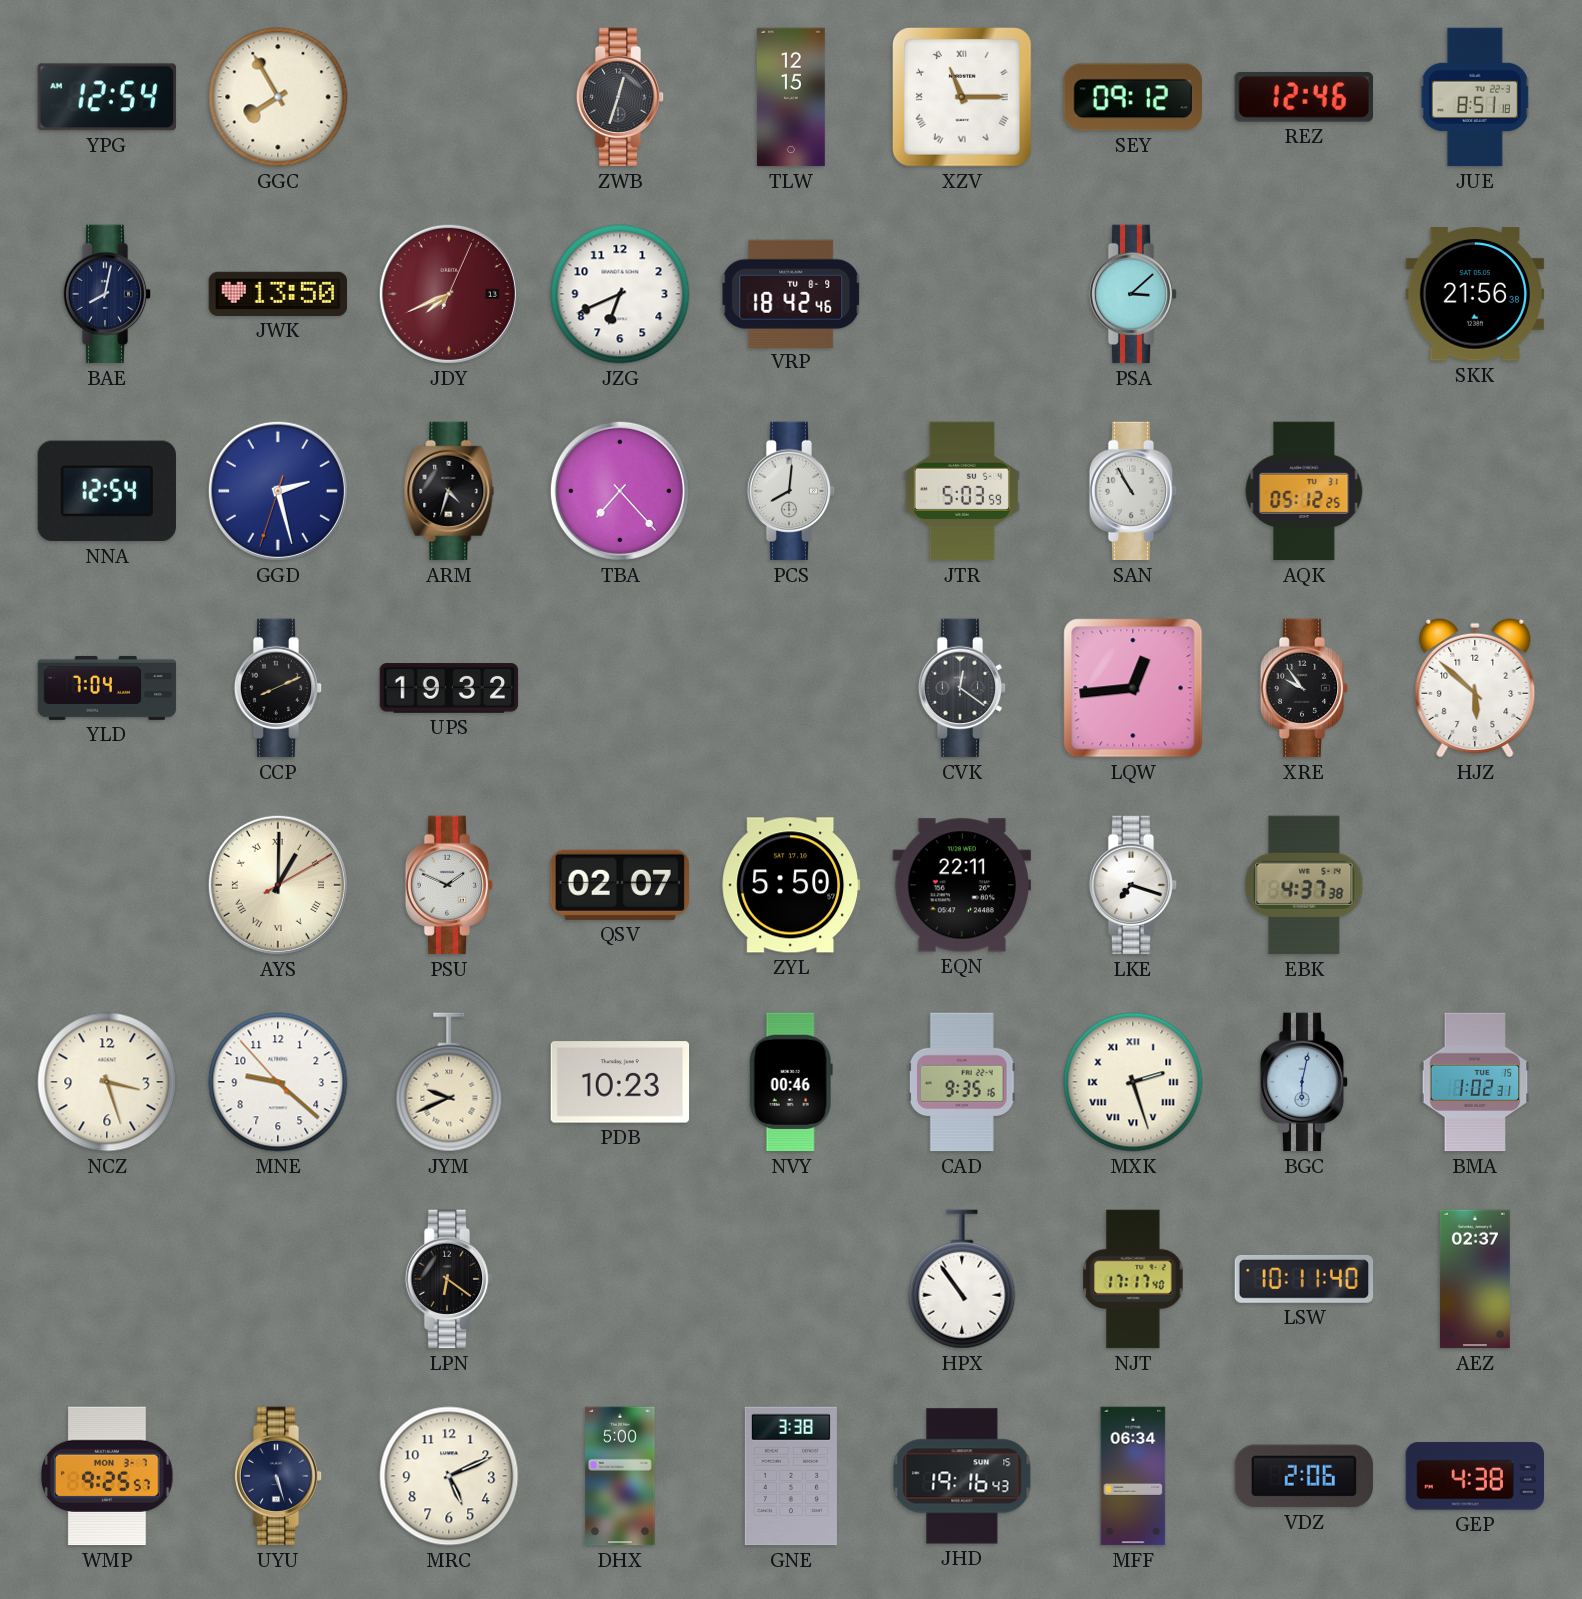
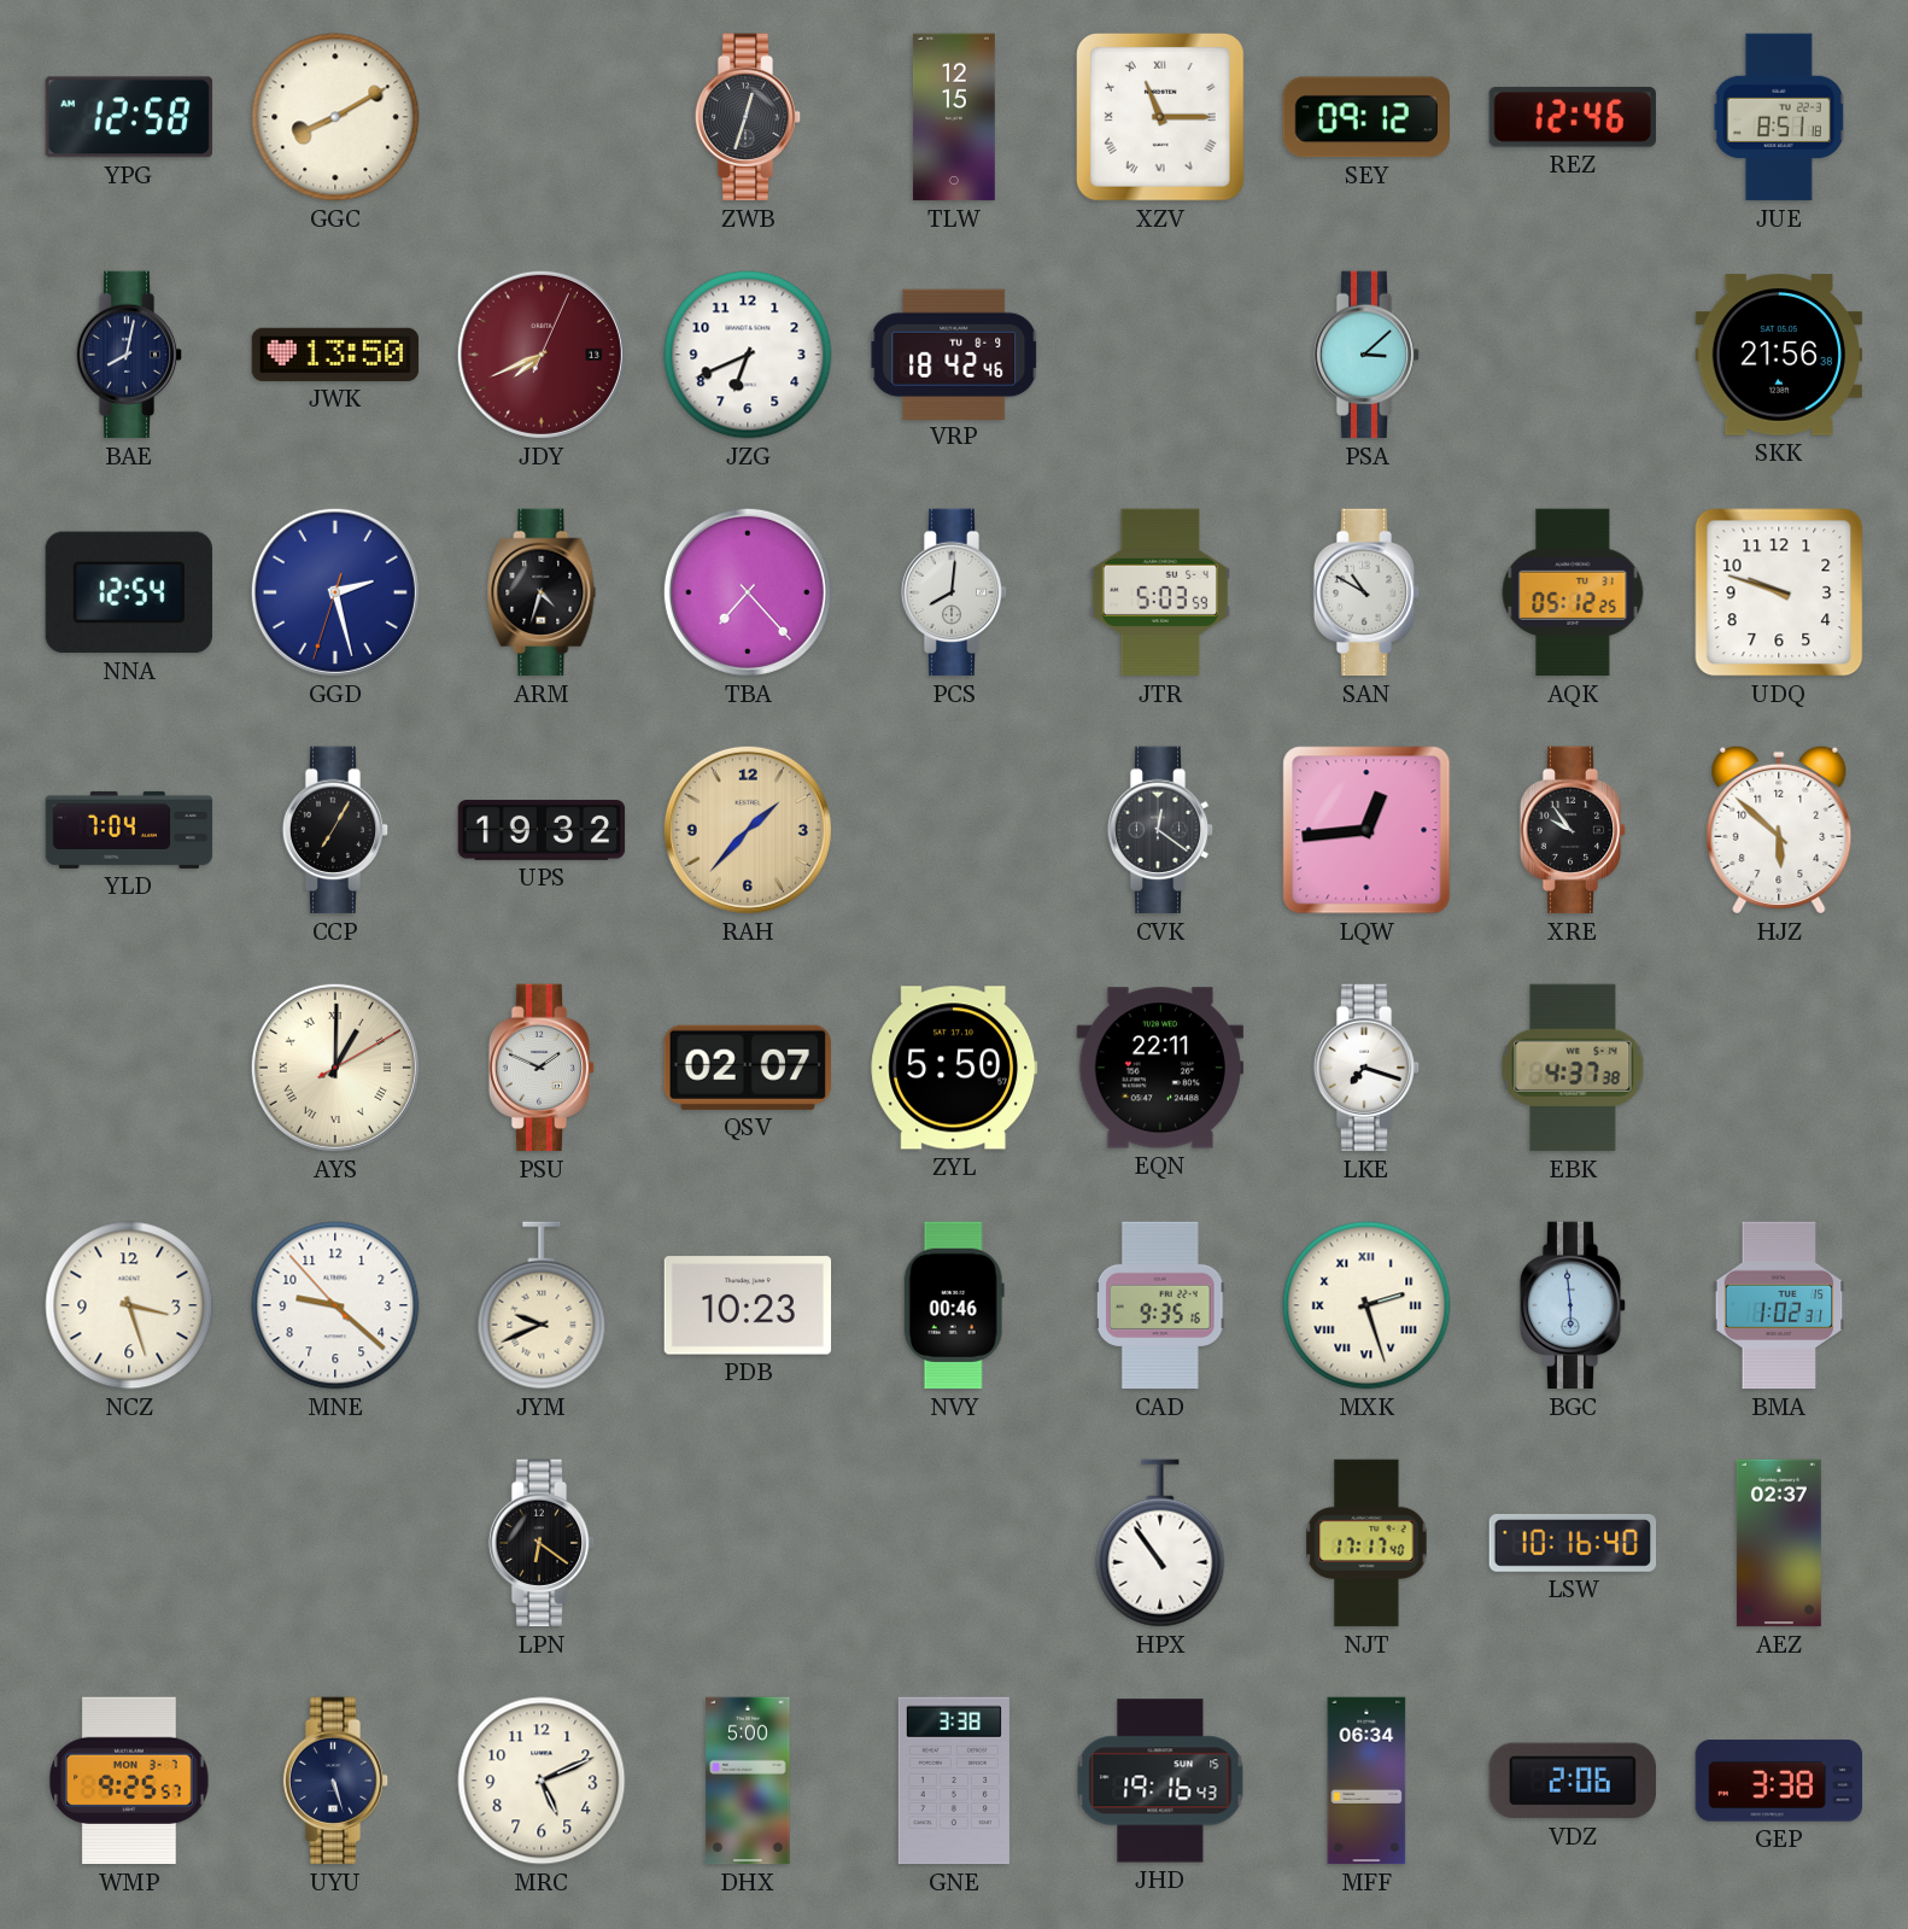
YPG: 12:54 -> 12:58
GGC: 7:55 -> 8:10
SAN: 10:55 -> 10:50
UDQ: none -> 9:48
CCP: 8:11 -> 7:05
RAH: none -> 1:37
BGC: 6:02 -> 5:59
LSW: 10:11 -> 10:16
GEP: 4:38 -> 3:38
